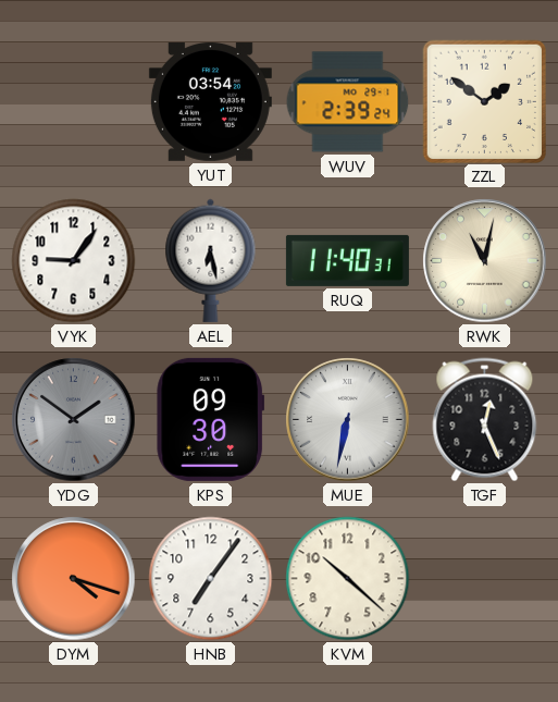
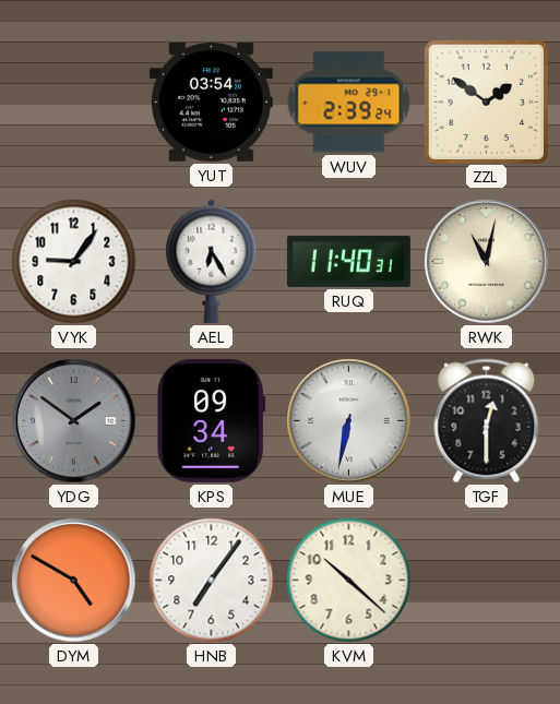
AEL: 6:28 -> 6:25
KPS: 09:30 -> 09:34
TGF: 12:26 -> 12:30
DYM: 4:18 -> 4:50
